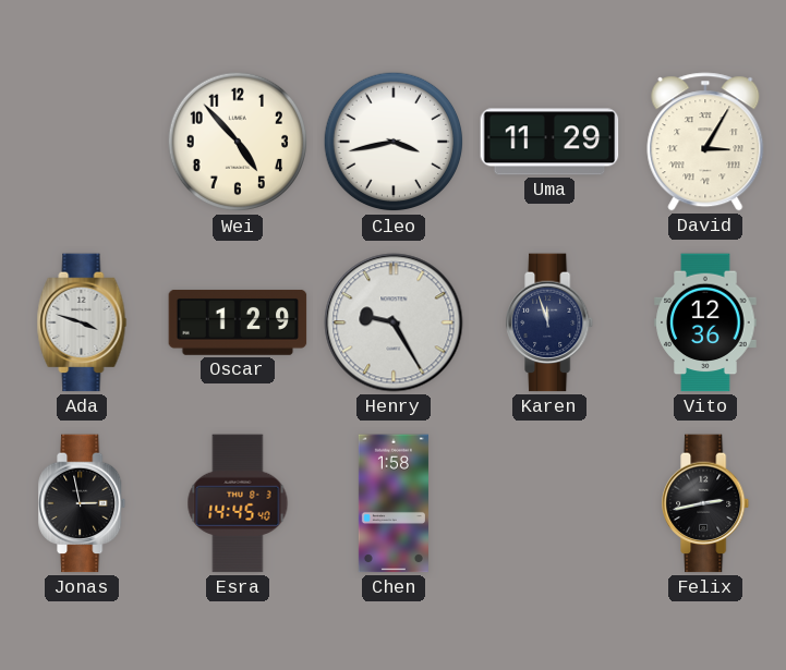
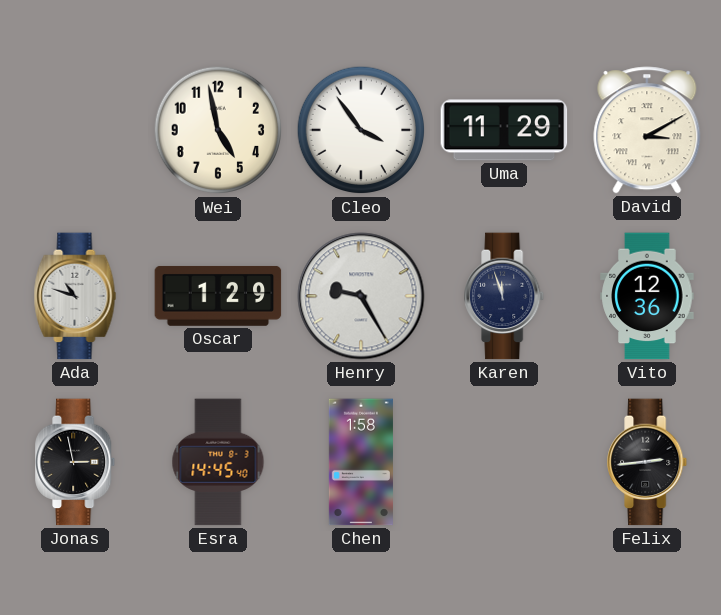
Wei: 4:53 -> 4:58
Cleo: 3:43 -> 3:54
David: 3:05 -> 3:10
Ada: 3:48 -> 10:48
Felix: 2:43 -> 2:44
